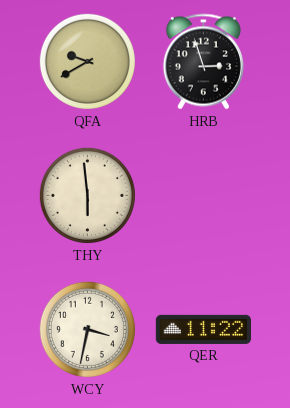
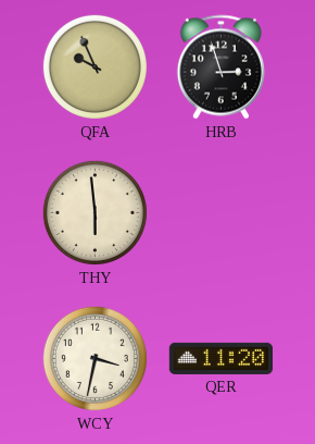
QFA: 9:40 -> 9:56
QER: 11:22 -> 11:20
